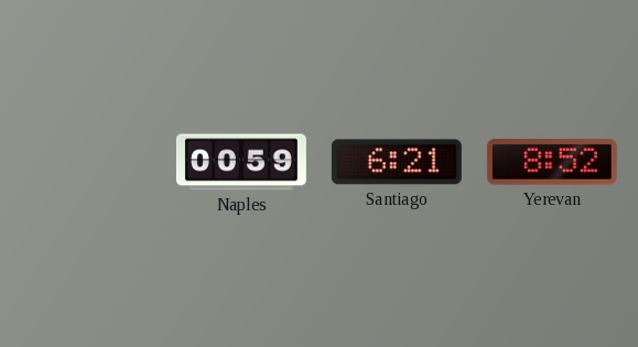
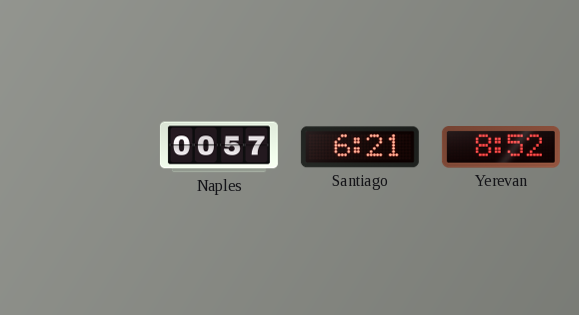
Naples: 00:59 -> 00:57
